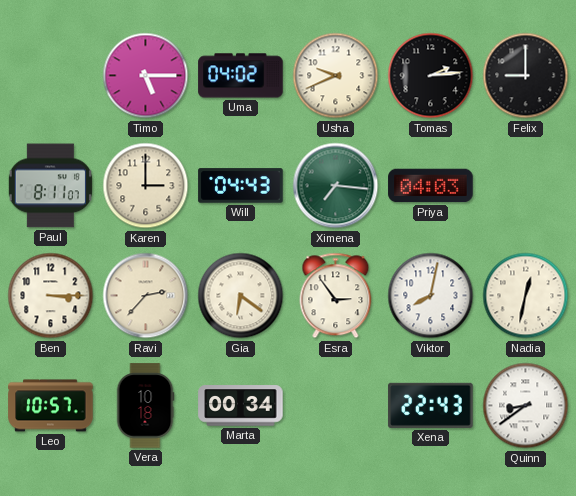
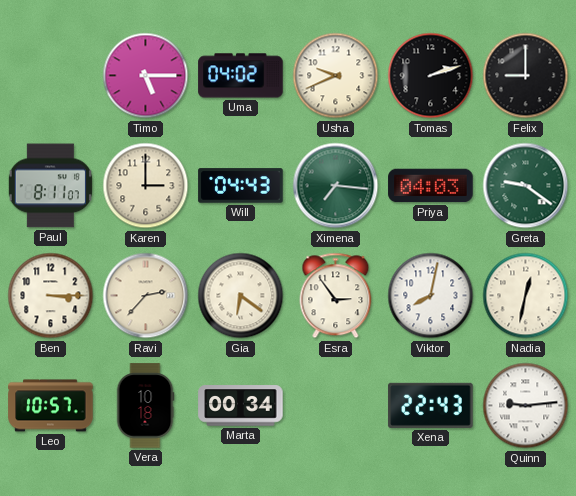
Tomas: 2:14 -> 2:12
Greta: none -> 9:21
Quinn: 8:39 -> 9:14
